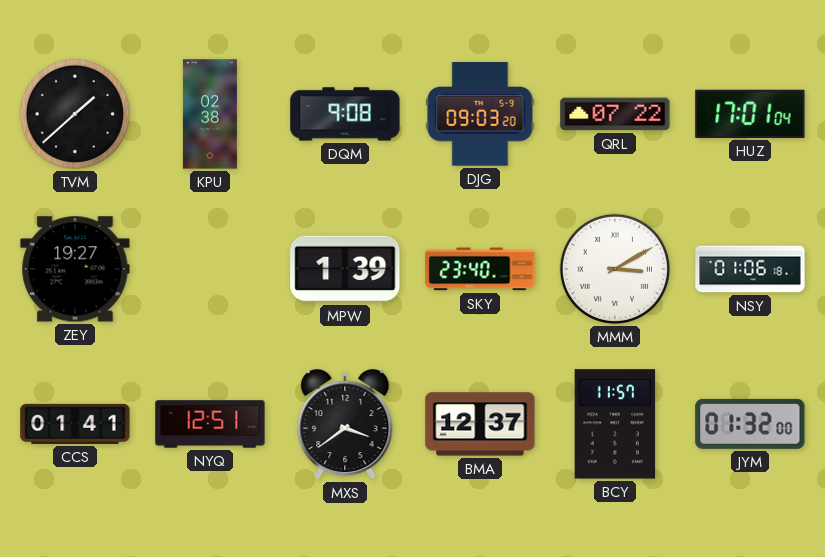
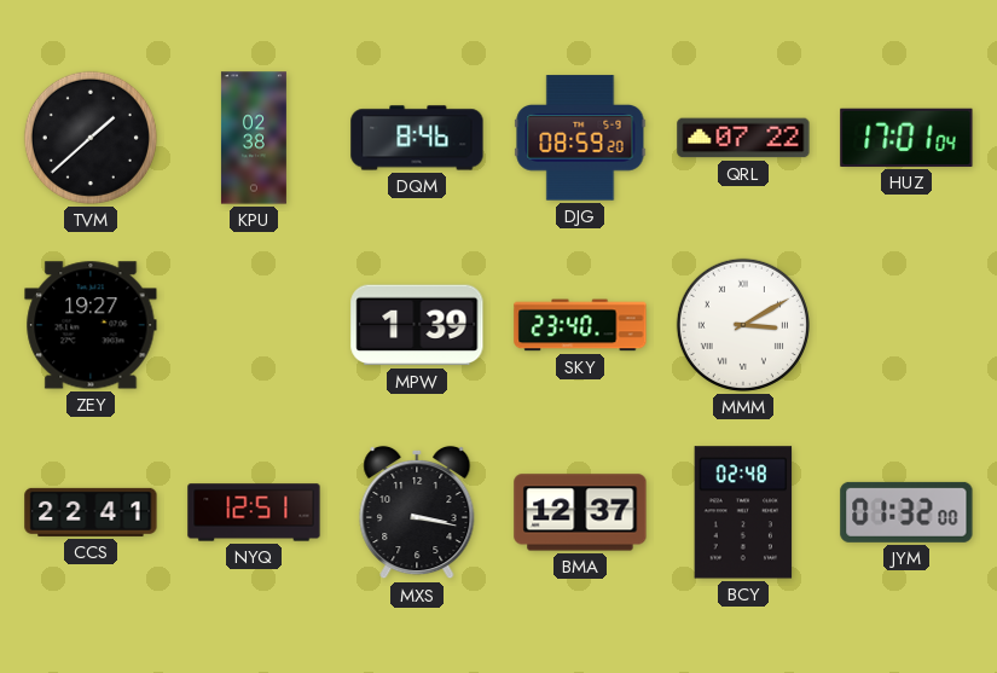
DQM: 9:08 -> 8:46
DJG: 09:03 -> 08:59
NSY: 01:06 -> none
CCS: 01:41 -> 22:41
MXS: 3:39 -> 3:17
BCY: 11:57 -> 02:48
